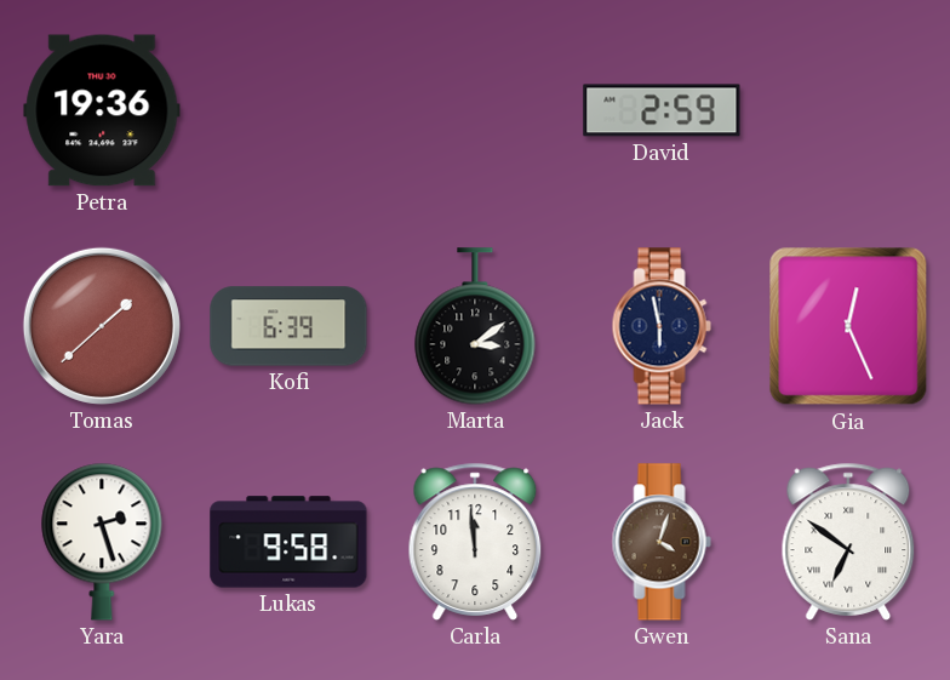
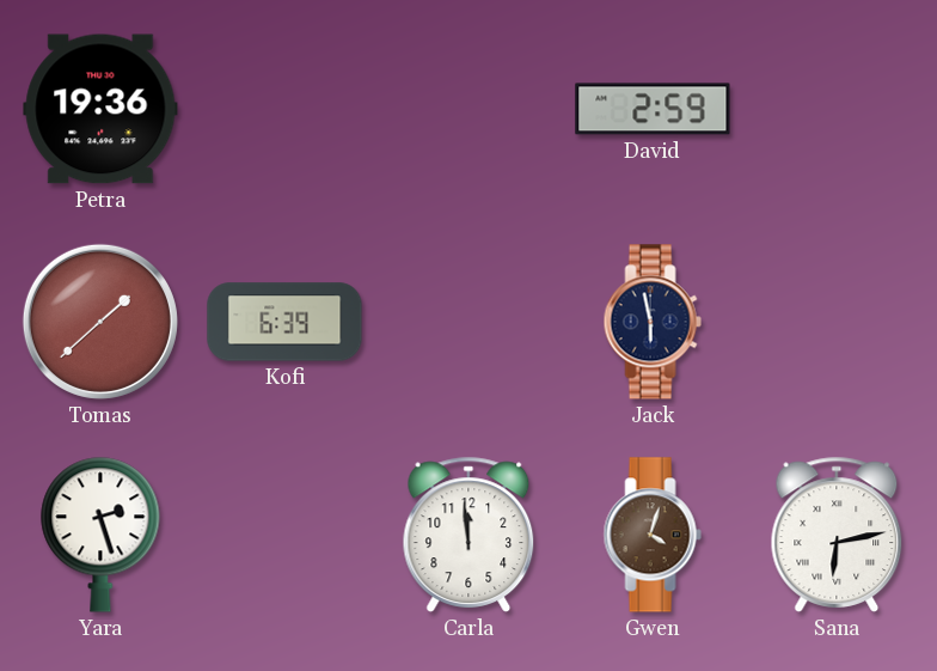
Marta: 3:09 -> none
Gia: 12:26 -> none
Lukas: 9:58 -> none
Sana: 6:51 -> 6:13
